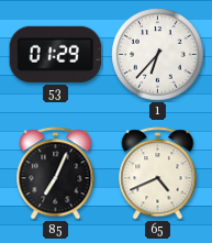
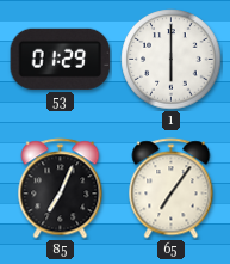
1: 6:37 -> 6:00
65: 4:41 -> 7:06
